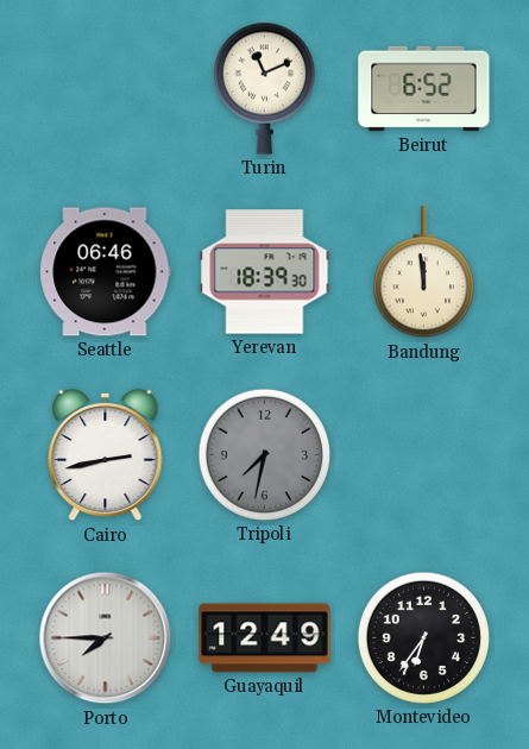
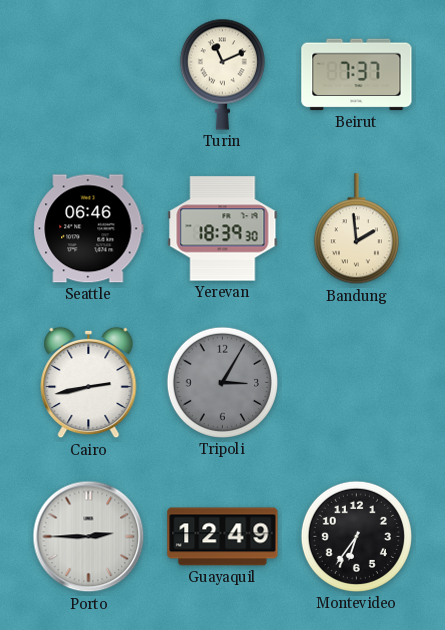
Beirut: 6:52 -> 7:37
Bandung: 11:59 -> 1:59
Tripoli: 7:32 -> 3:05
Porto: 7:45 -> 2:45
